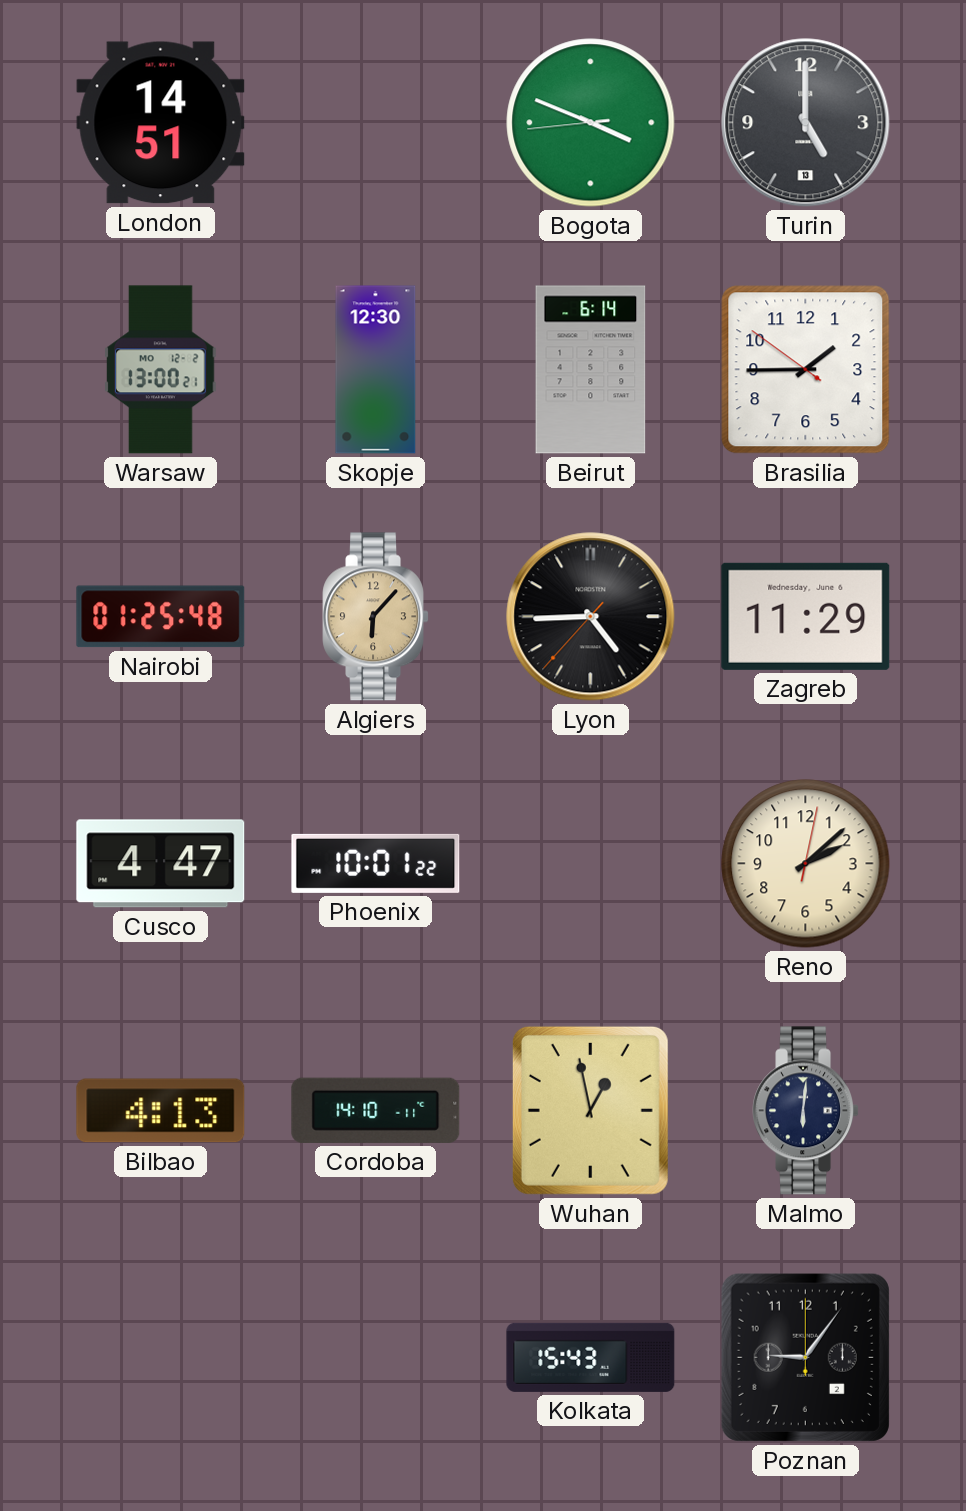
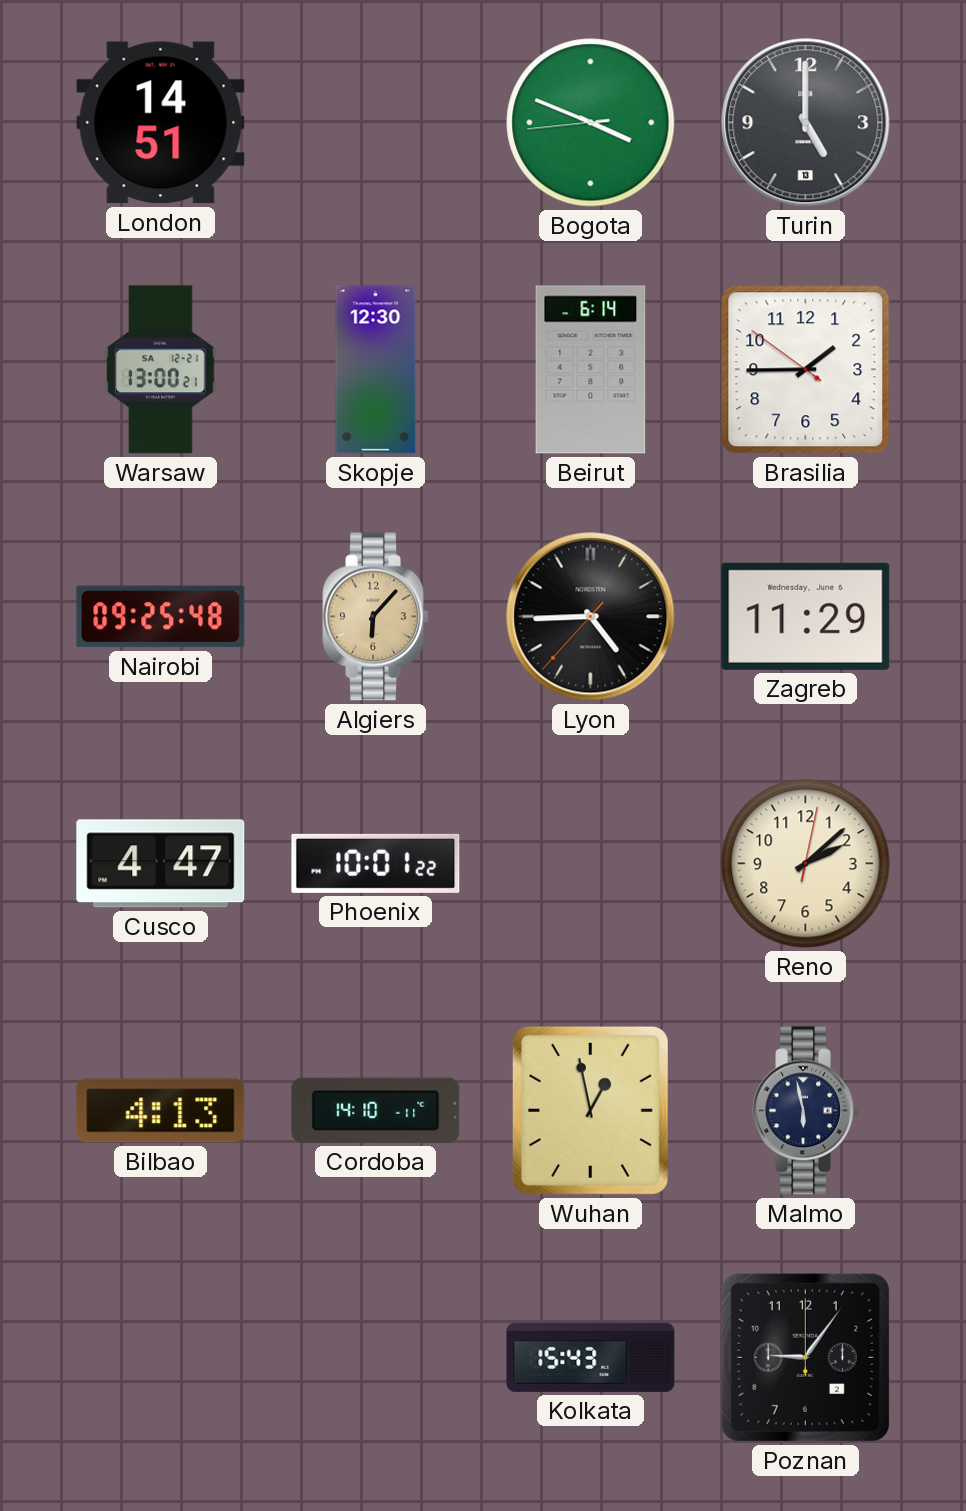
Warsaw date: MO 12-2 -> SA 12-21
Nairobi: 01:25 -> 09:25
Malmo: 6:01 -> 5:58
